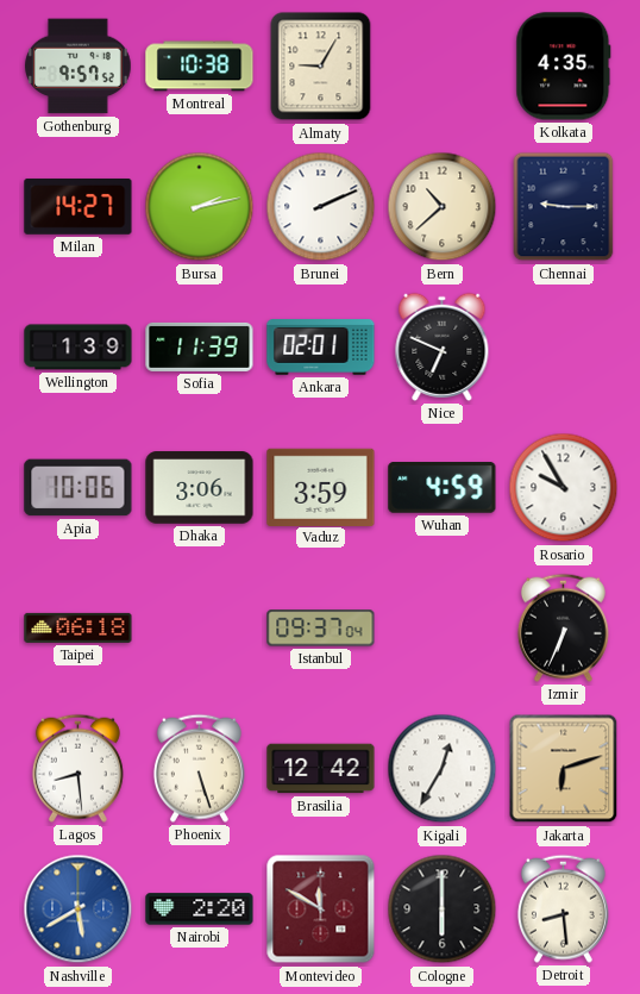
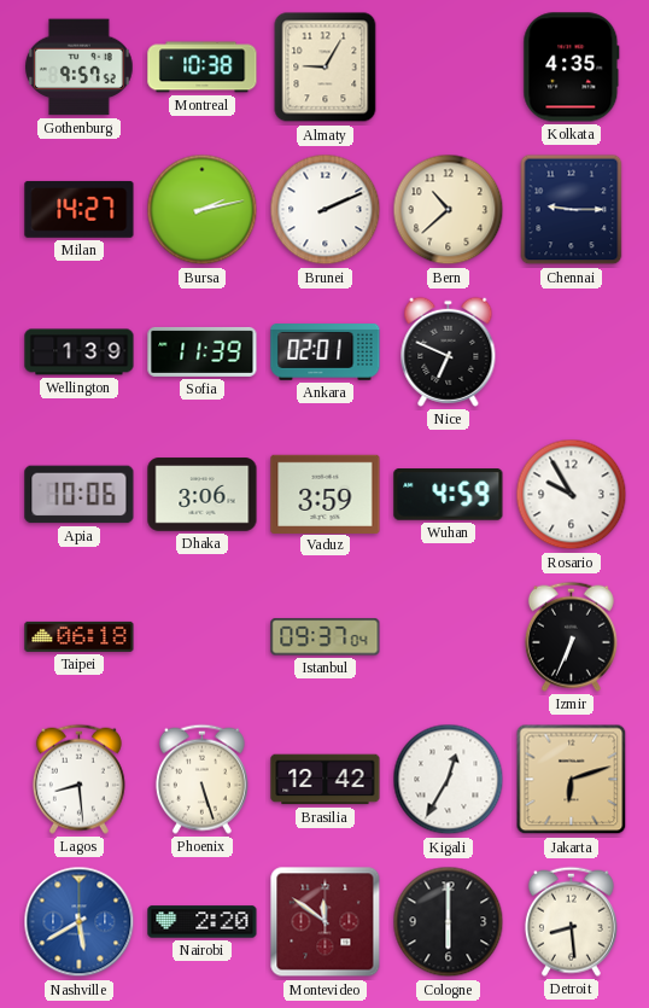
Montevideo: 11:50 -> 11:51
